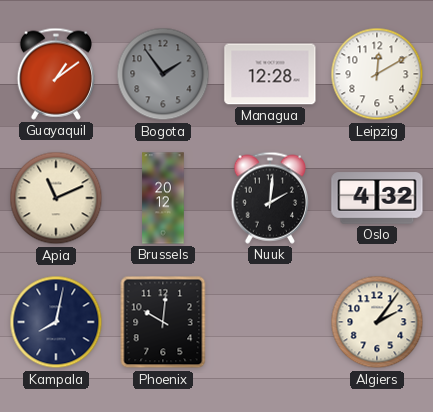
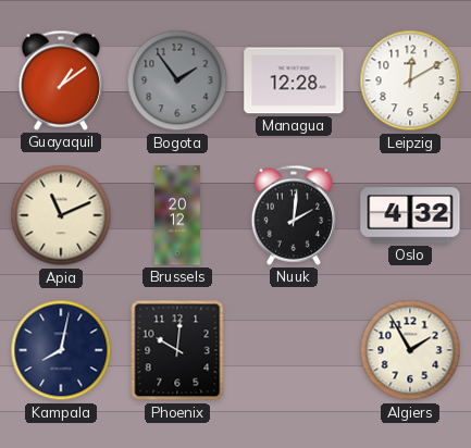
Algiers: 2:06 -> 1:55
